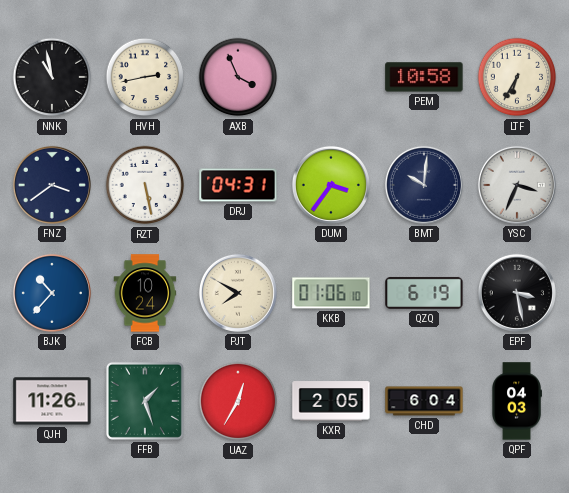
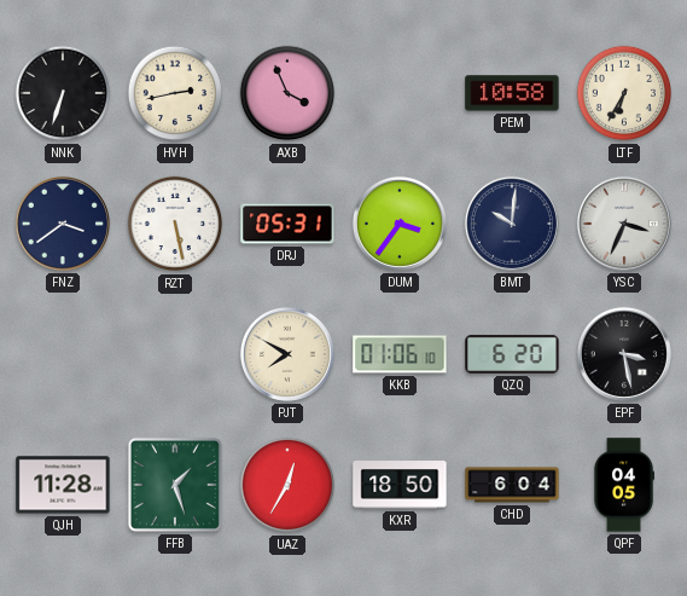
NNK: 10:58 -> 6:33
DRJ: 04:31 -> 05:31
BJK: 10:37 -> none
FCB: 10:24 -> none
QZQ: 6:19 -> 6:20
QJH: 11:26 -> 11:28
KXR: 2:05 -> 18:50
QPF: 04:03 -> 04:05
